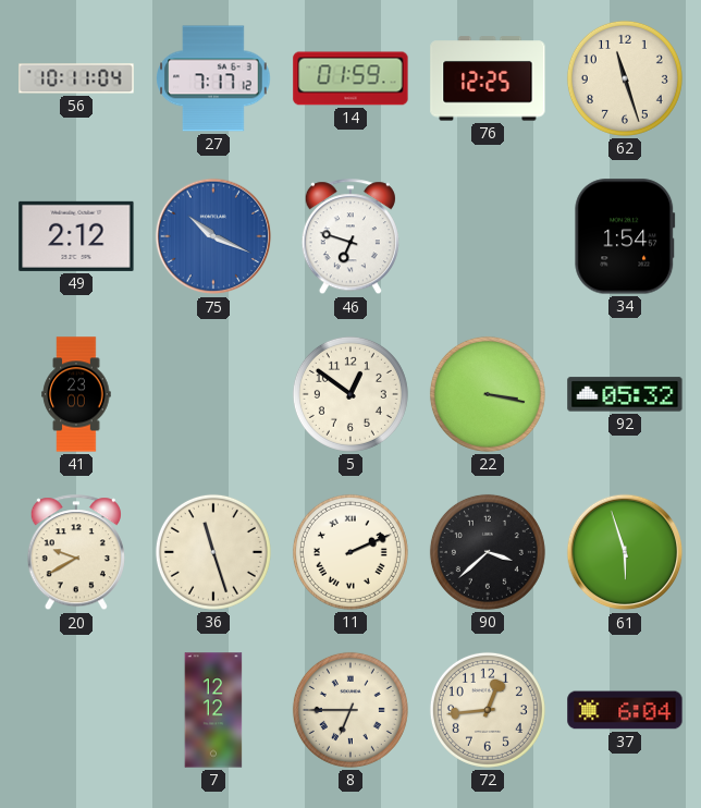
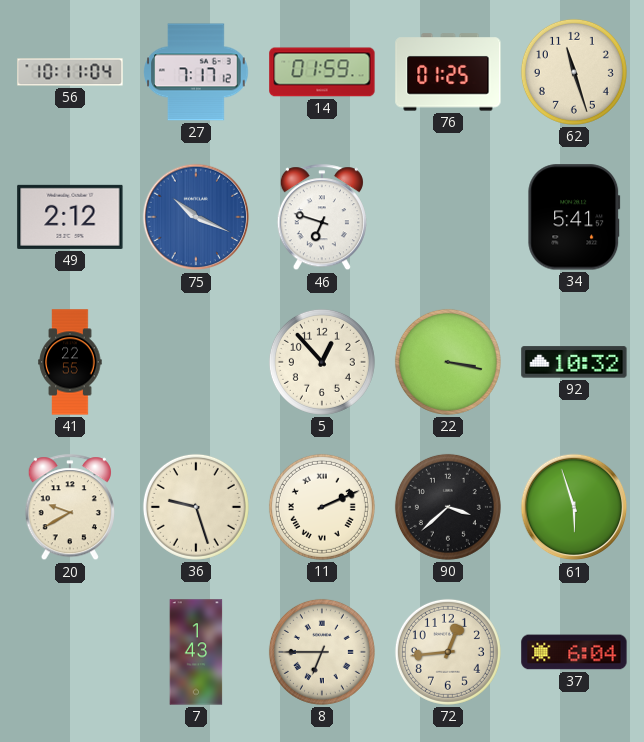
76: 12:25 -> 01:25
34: 1:54 -> 5:41
41: 23:00 -> 22:55
5: 12:51 -> 12:53
92: 05:32 -> 10:32
36: 11:27 -> 9:27
7: 12:12 -> 1:43
